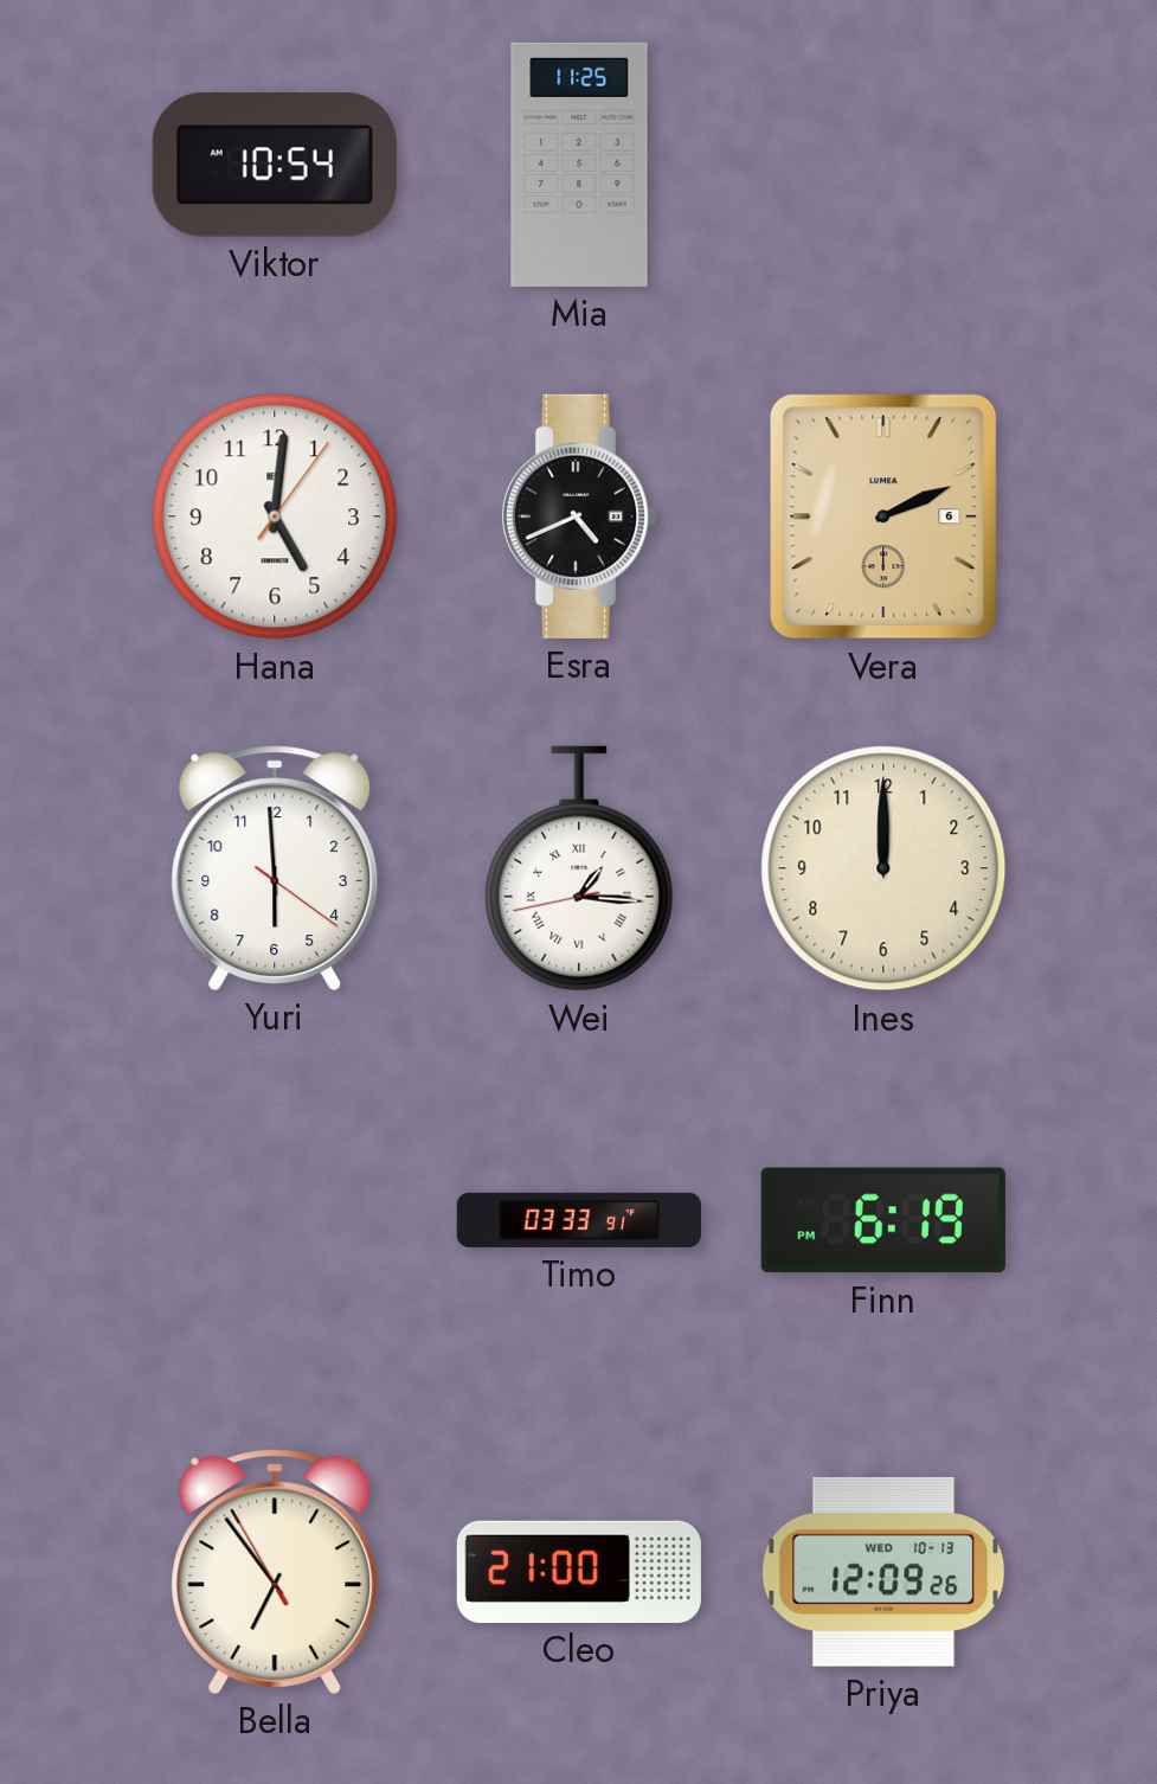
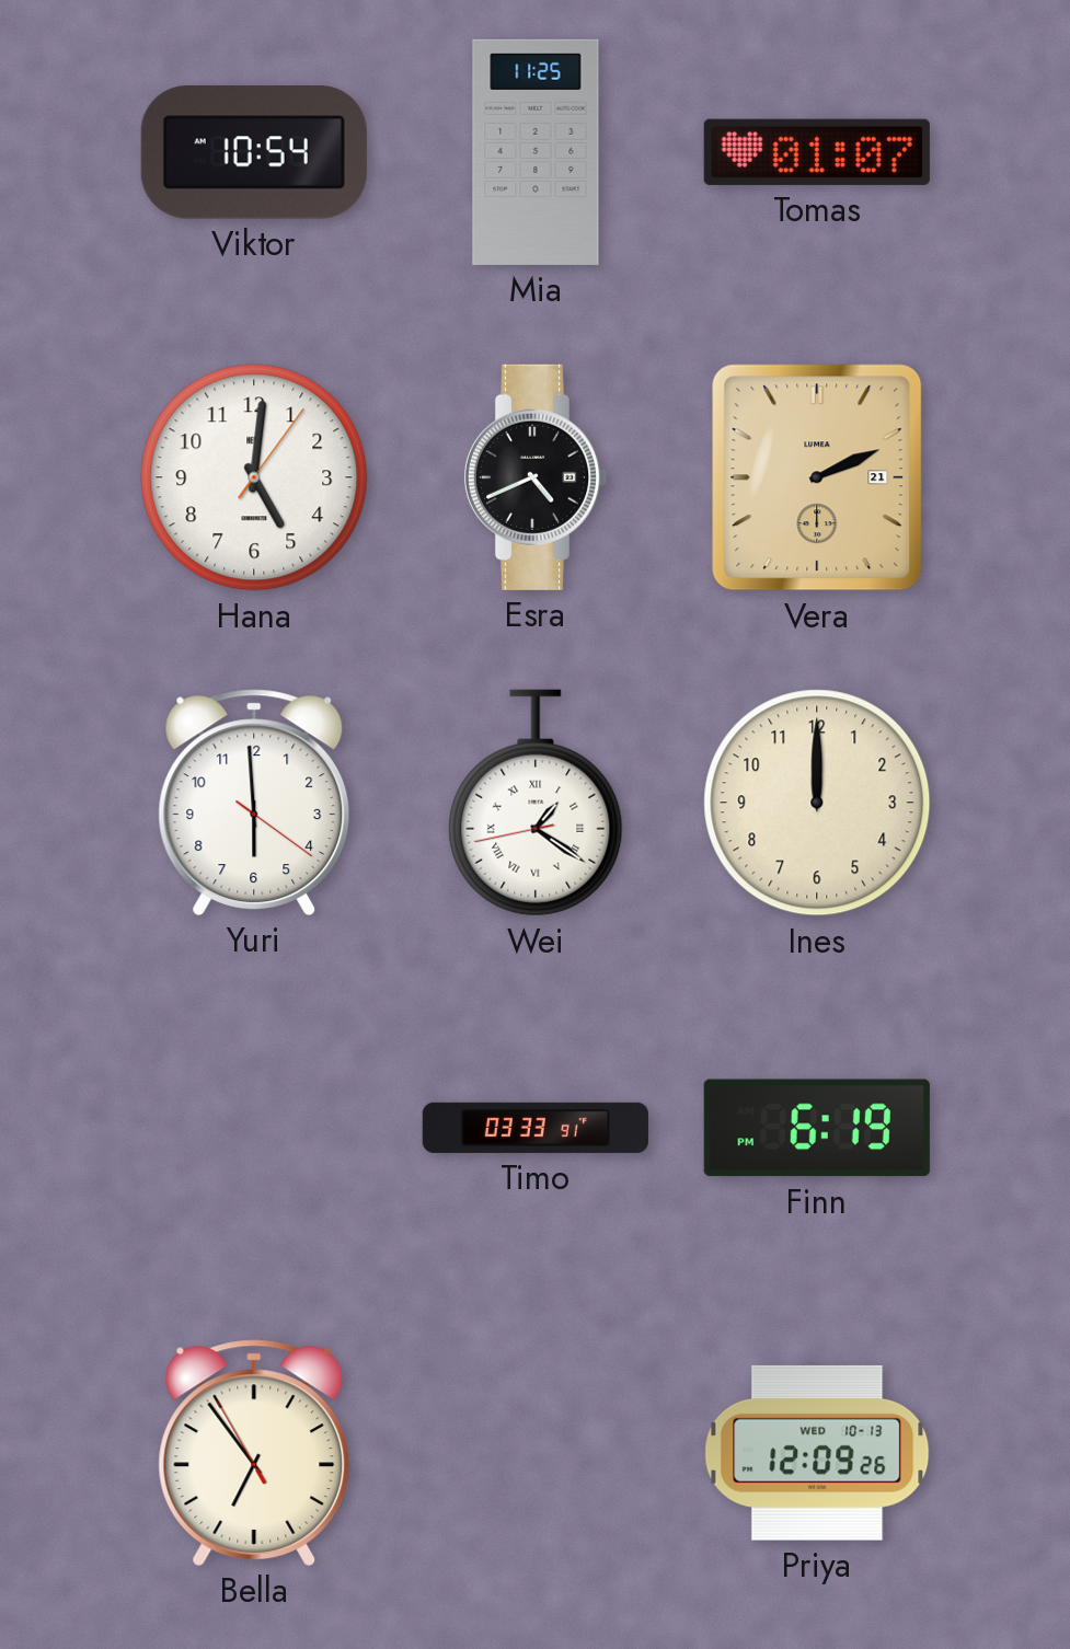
Tomas: none -> 01:07
Vera date: 6 -> 21
Wei: 1:15 -> 1:20
Cleo: 21:00 -> none
